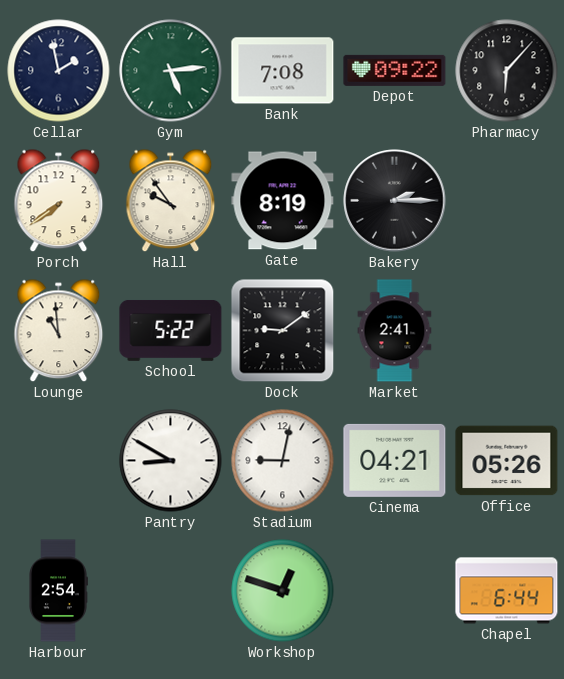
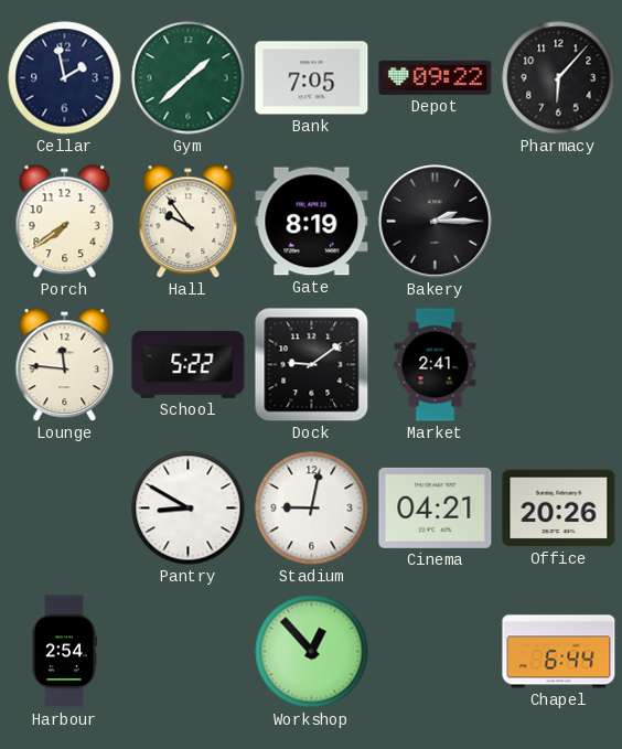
Gym: 5:14 -> 1:38
Bank: 7:08 -> 7:05
Lounge: 10:59 -> 11:46
Office: 05:26 -> 20:26
Workshop: 12:48 -> 12:53
